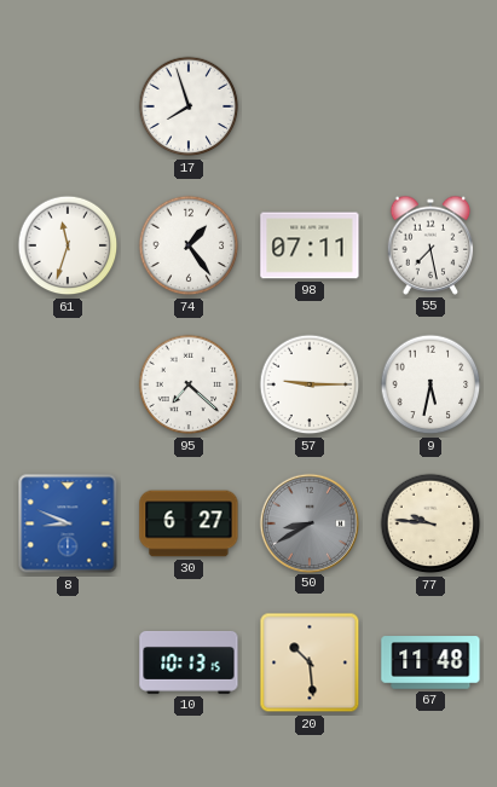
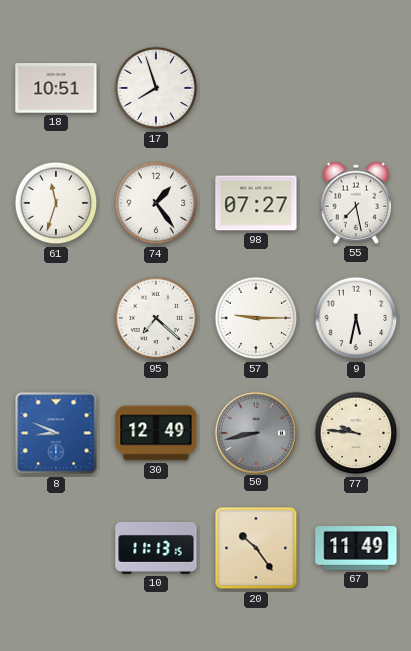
18: none -> 10:51
98: 07:11 -> 07:27
30: 6:27 -> 12:49
50: 8:40 -> 8:43
10: 10:13 -> 11:13
20: 10:29 -> 10:24
67: 11:48 -> 11:49
